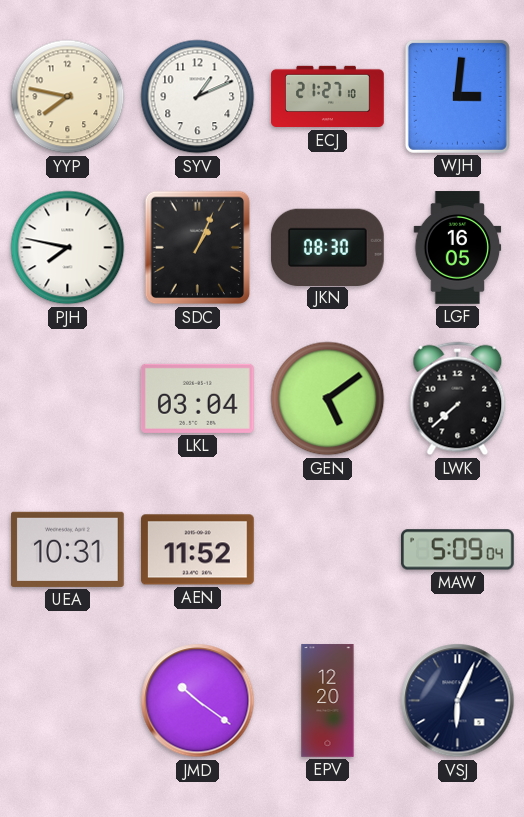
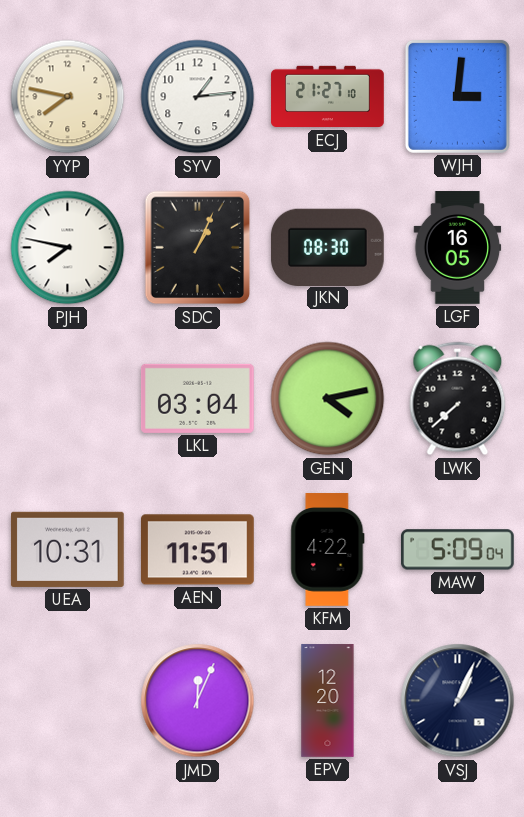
SYV: 1:11 -> 1:14
GEN: 5:09 -> 4:13
AEN: 11:52 -> 11:51
KFM: none -> 4:22
JMD: 10:21 -> 12:04
VSJ: 6:04 -> 1:04
